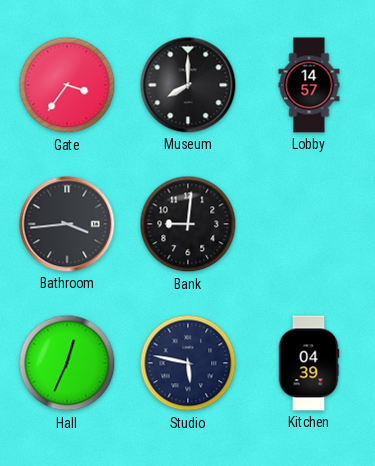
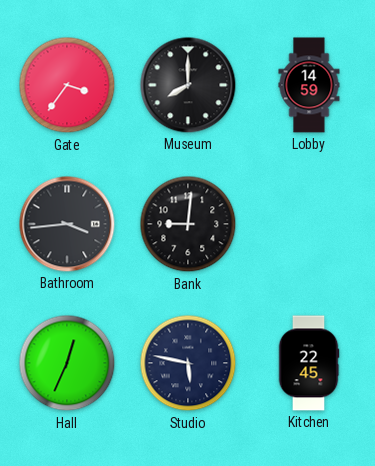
Lobby: 14:57 -> 14:59
Kitchen: 04:39 -> 22:45
